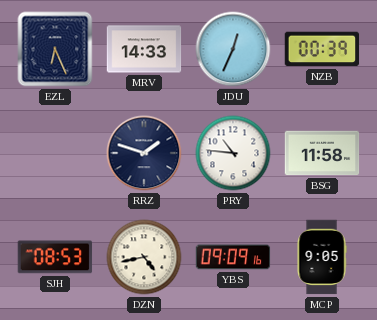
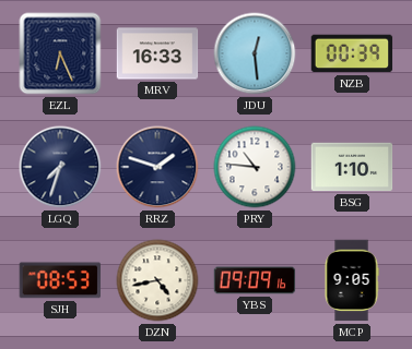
MRV: 14:33 -> 16:33
JDU: 12:34 -> 12:29
LGQ: none -> 7:33
BSG: 11:58 -> 1:10
